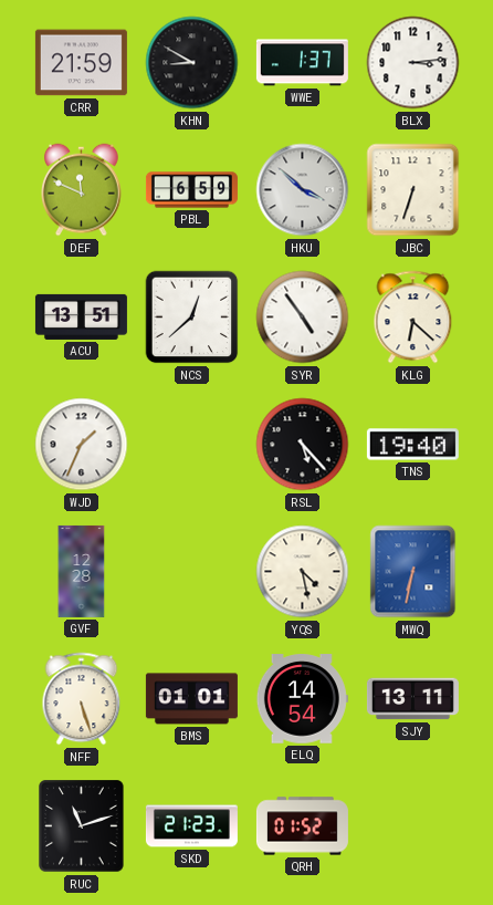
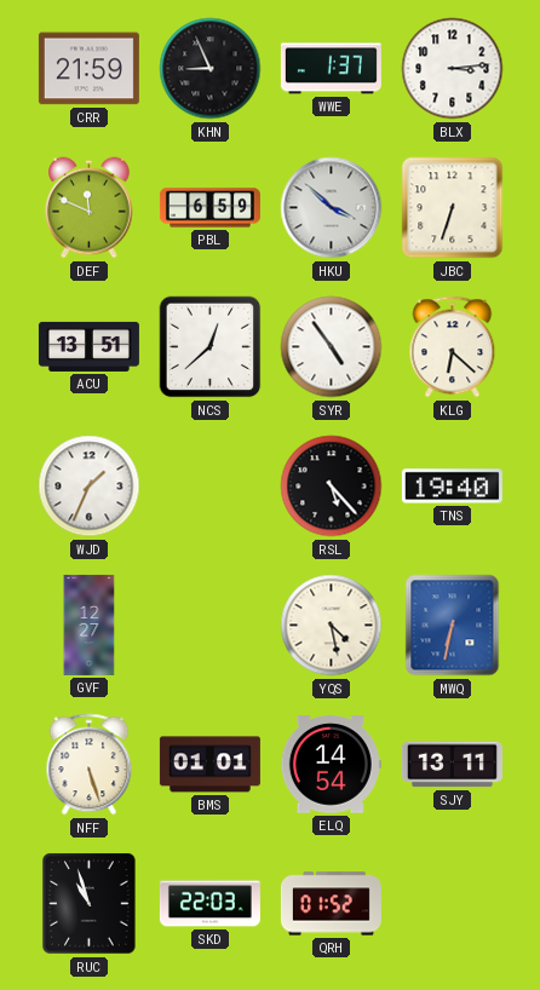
KHN: 8:50 -> 8:56
GVF: 12:28 -> 12:27
RUC: 11:12 -> 10:57
SKD: 21:23 -> 22:03
